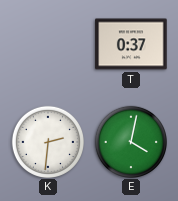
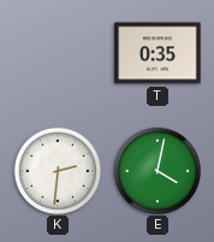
T: 0:37 -> 0:35
